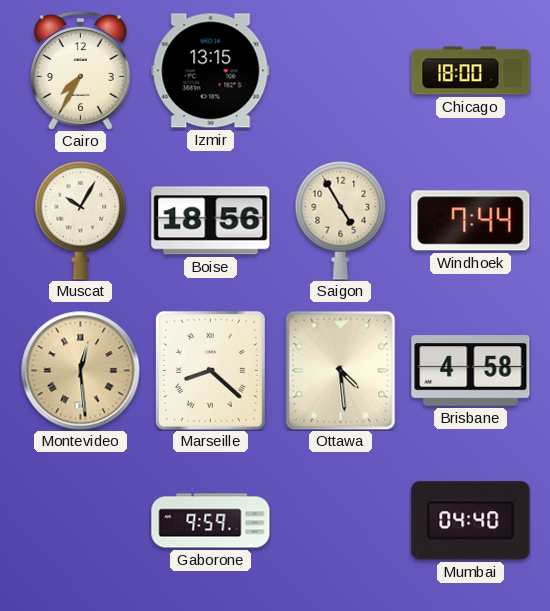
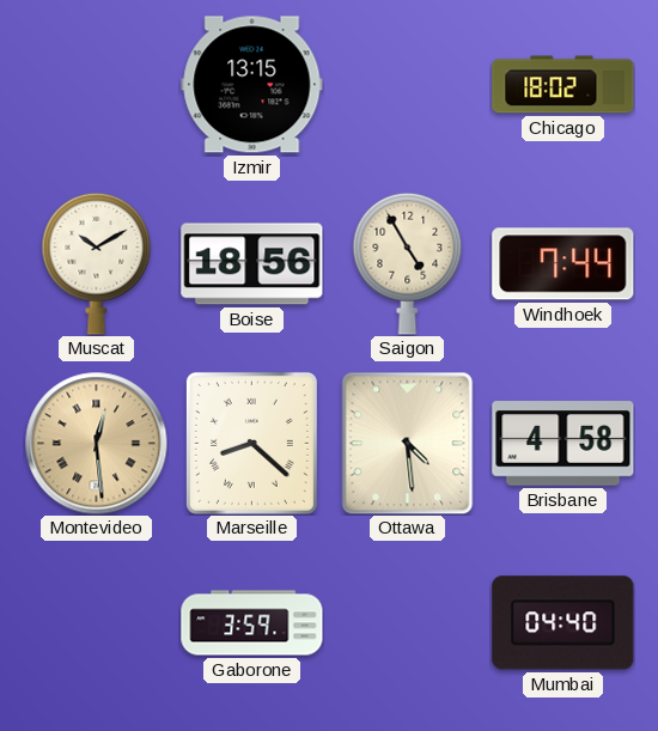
Cairo: 7:35 -> none
Chicago: 18:00 -> 18:02
Muscat: 10:05 -> 10:10
Gaborone: 9:59 -> 3:59
